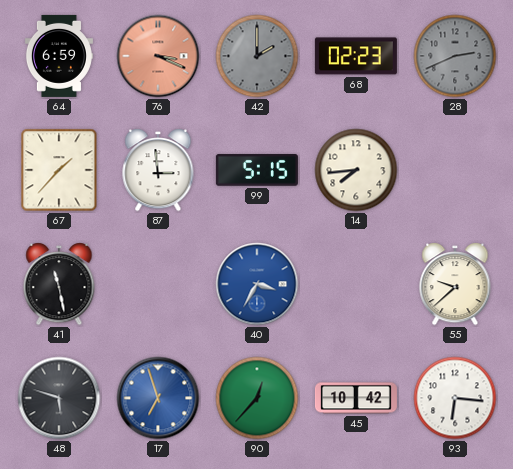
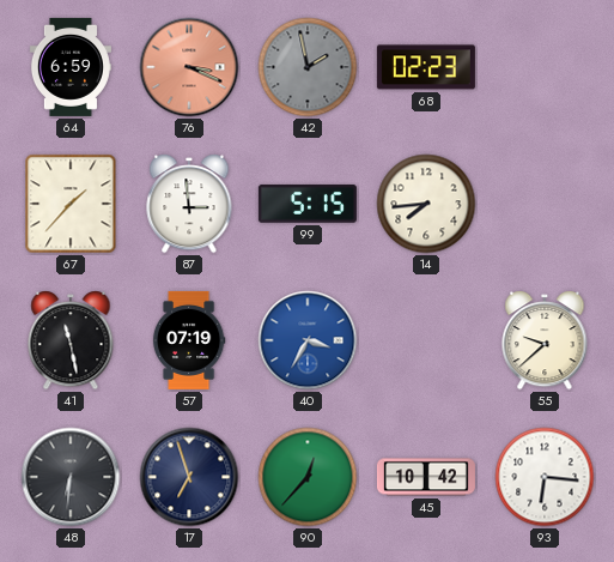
42: 2:00 -> 1:58
28: 2:41 -> none
57: none -> 07:19
48: 5:48 -> 6:31
17 dial: blue -> navy
